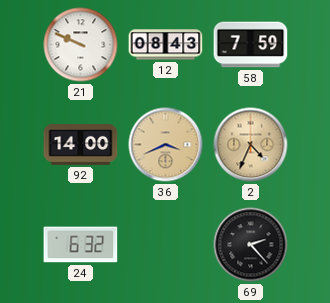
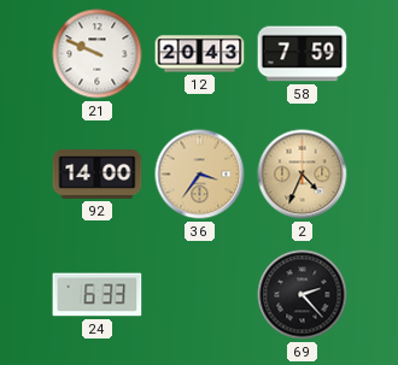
12: 08:43 -> 20:43
36: 3:41 -> 3:36
24: 6:32 -> 6:33
